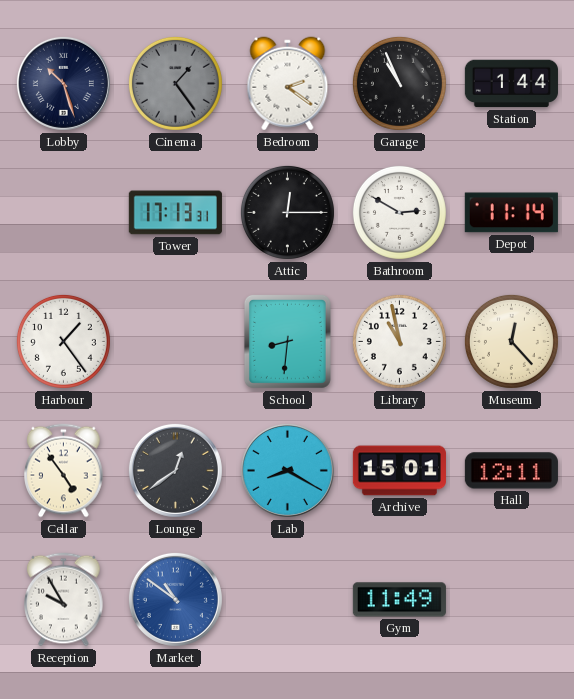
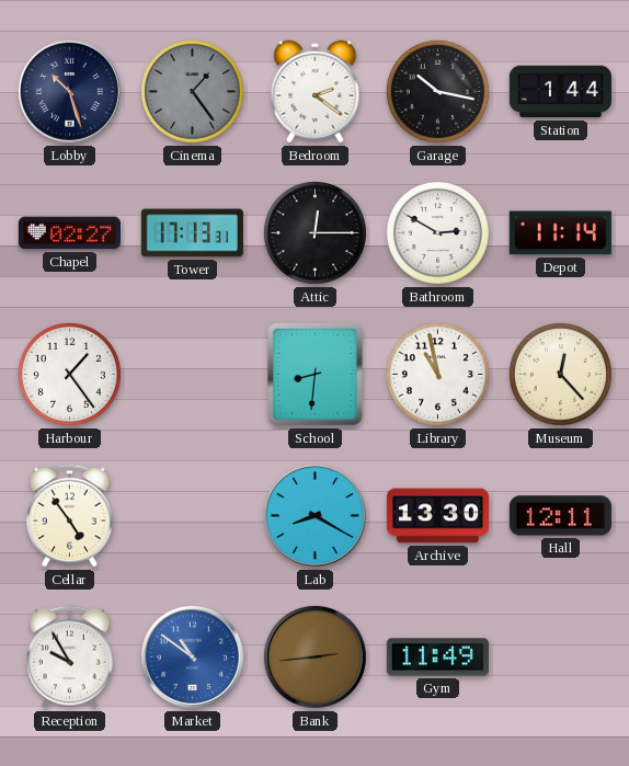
Garage: 10:56 -> 10:17
Chapel: none -> 02:27
Lounge: 12:39 -> none
Archive: 15:01 -> 13:30
Bank: none -> 2:44
